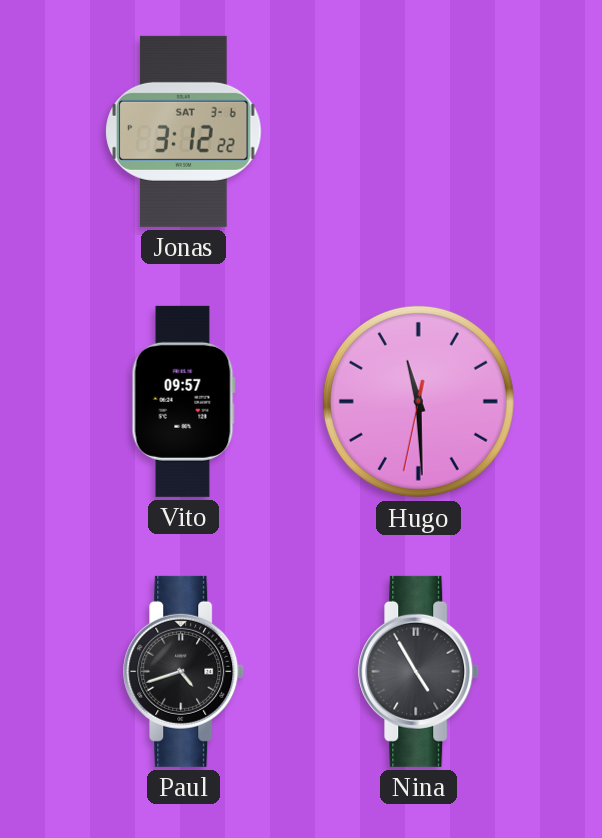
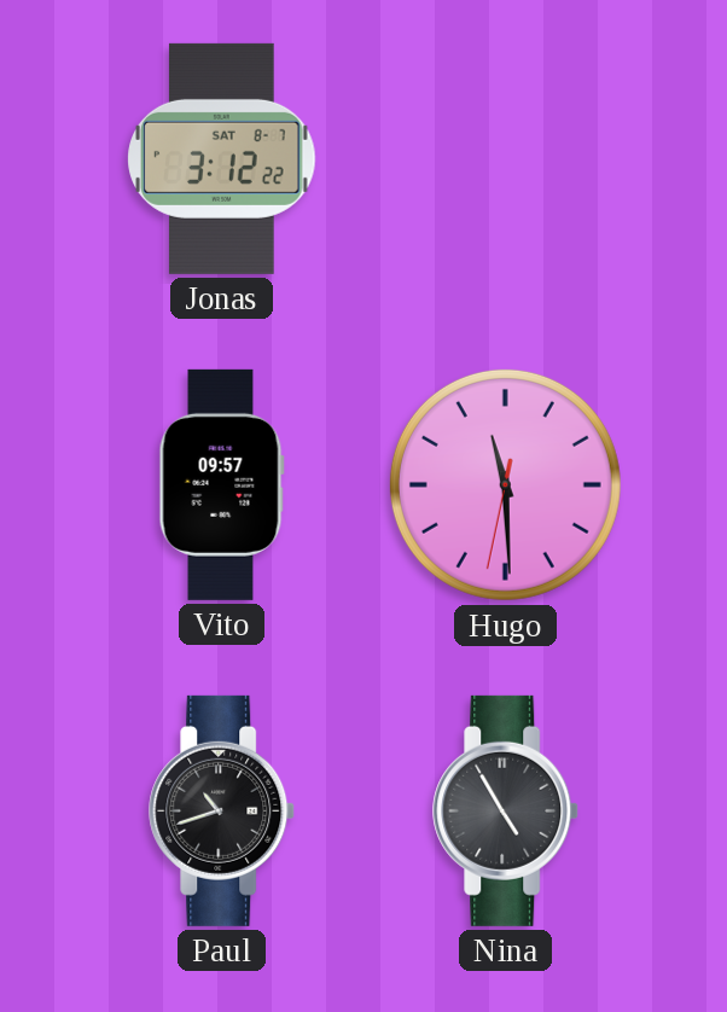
Jonas date: SAT 3-6 -> SAT 8-7
Paul: 4:42 -> 10:42
